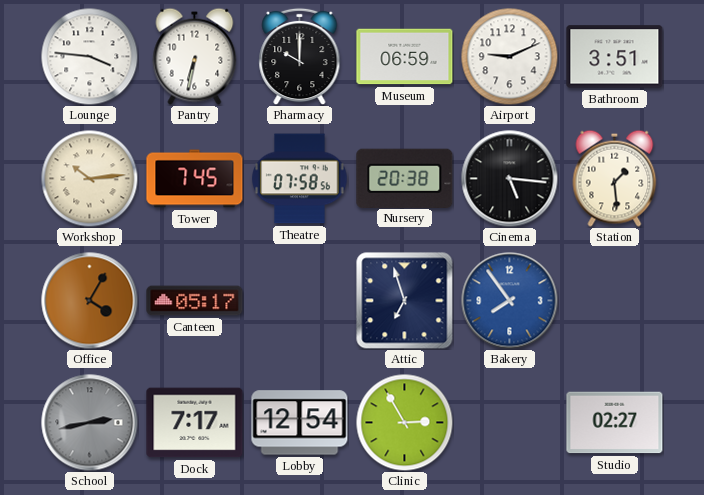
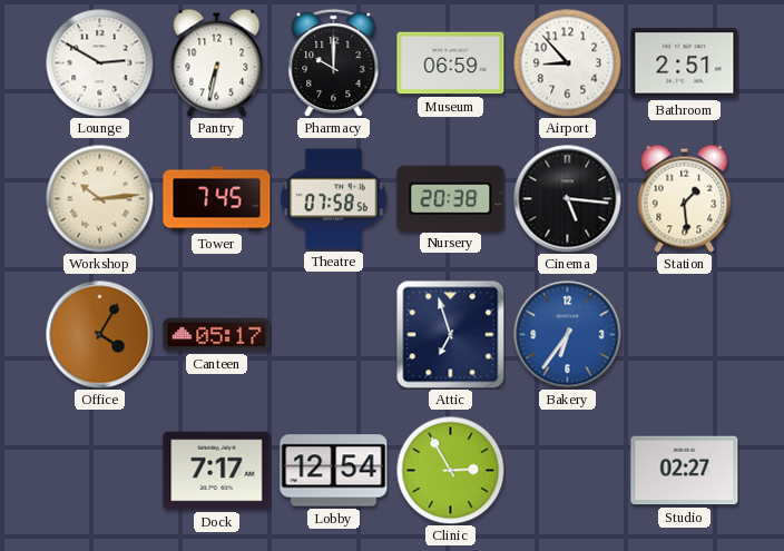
Lounge: 3:46 -> 2:50
Airport: 9:11 -> 8:53
Bathroom: 3:51 -> 2:51
Bakery: 7:54 -> 6:36
School: 2:43 -> none
